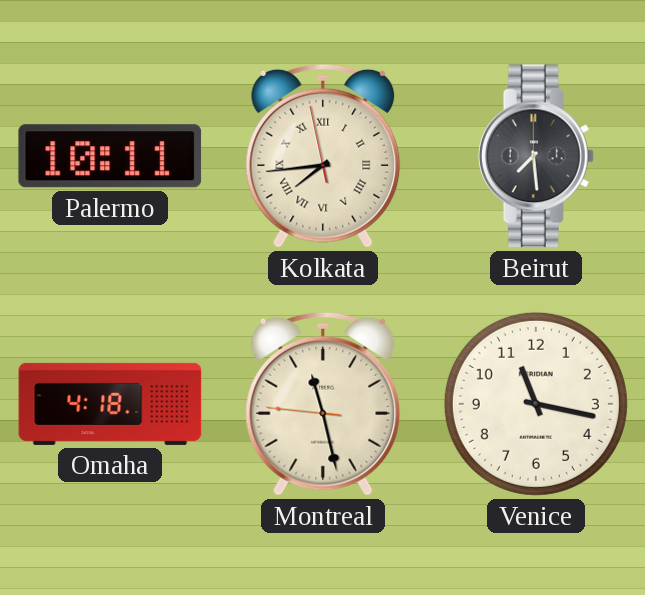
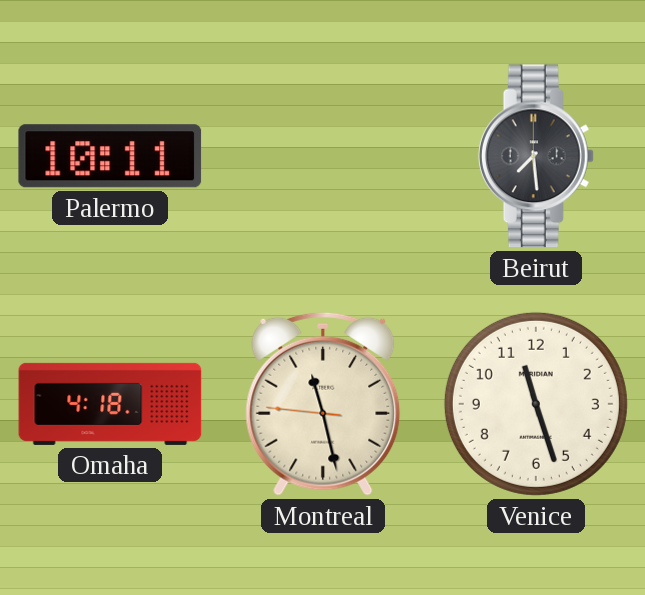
Kolkata: 7:43 -> none
Venice: 11:17 -> 11:27
